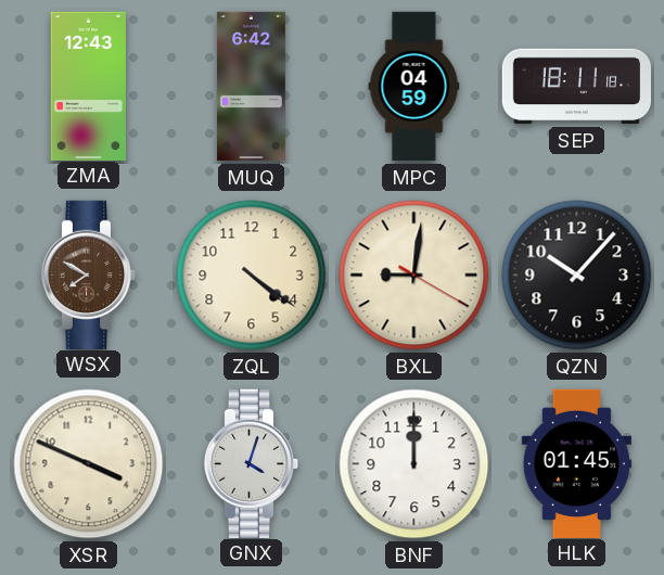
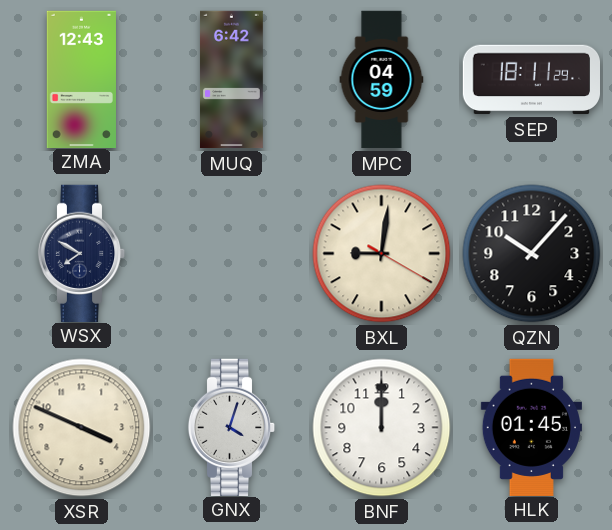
SEP: 18:11:18 -> 18:11:29
WSX dial: brown -> navy
ZQL: 4:21 -> none
